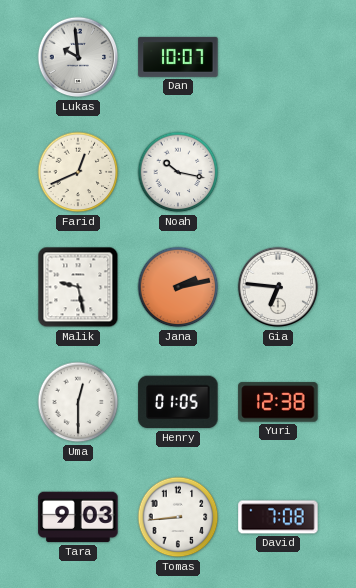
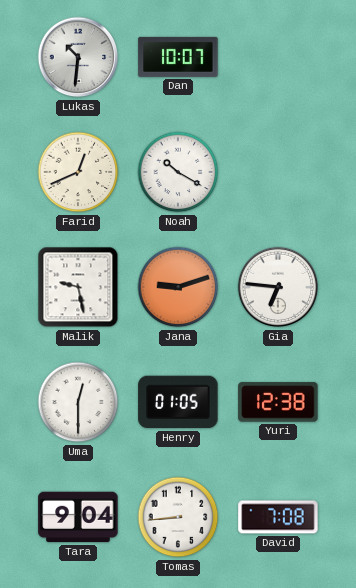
Lukas: 9:59 -> 10:31
Noah: 10:17 -> 10:20
Jana: 2:13 -> 9:12
Tara: 9:03 -> 9:04
